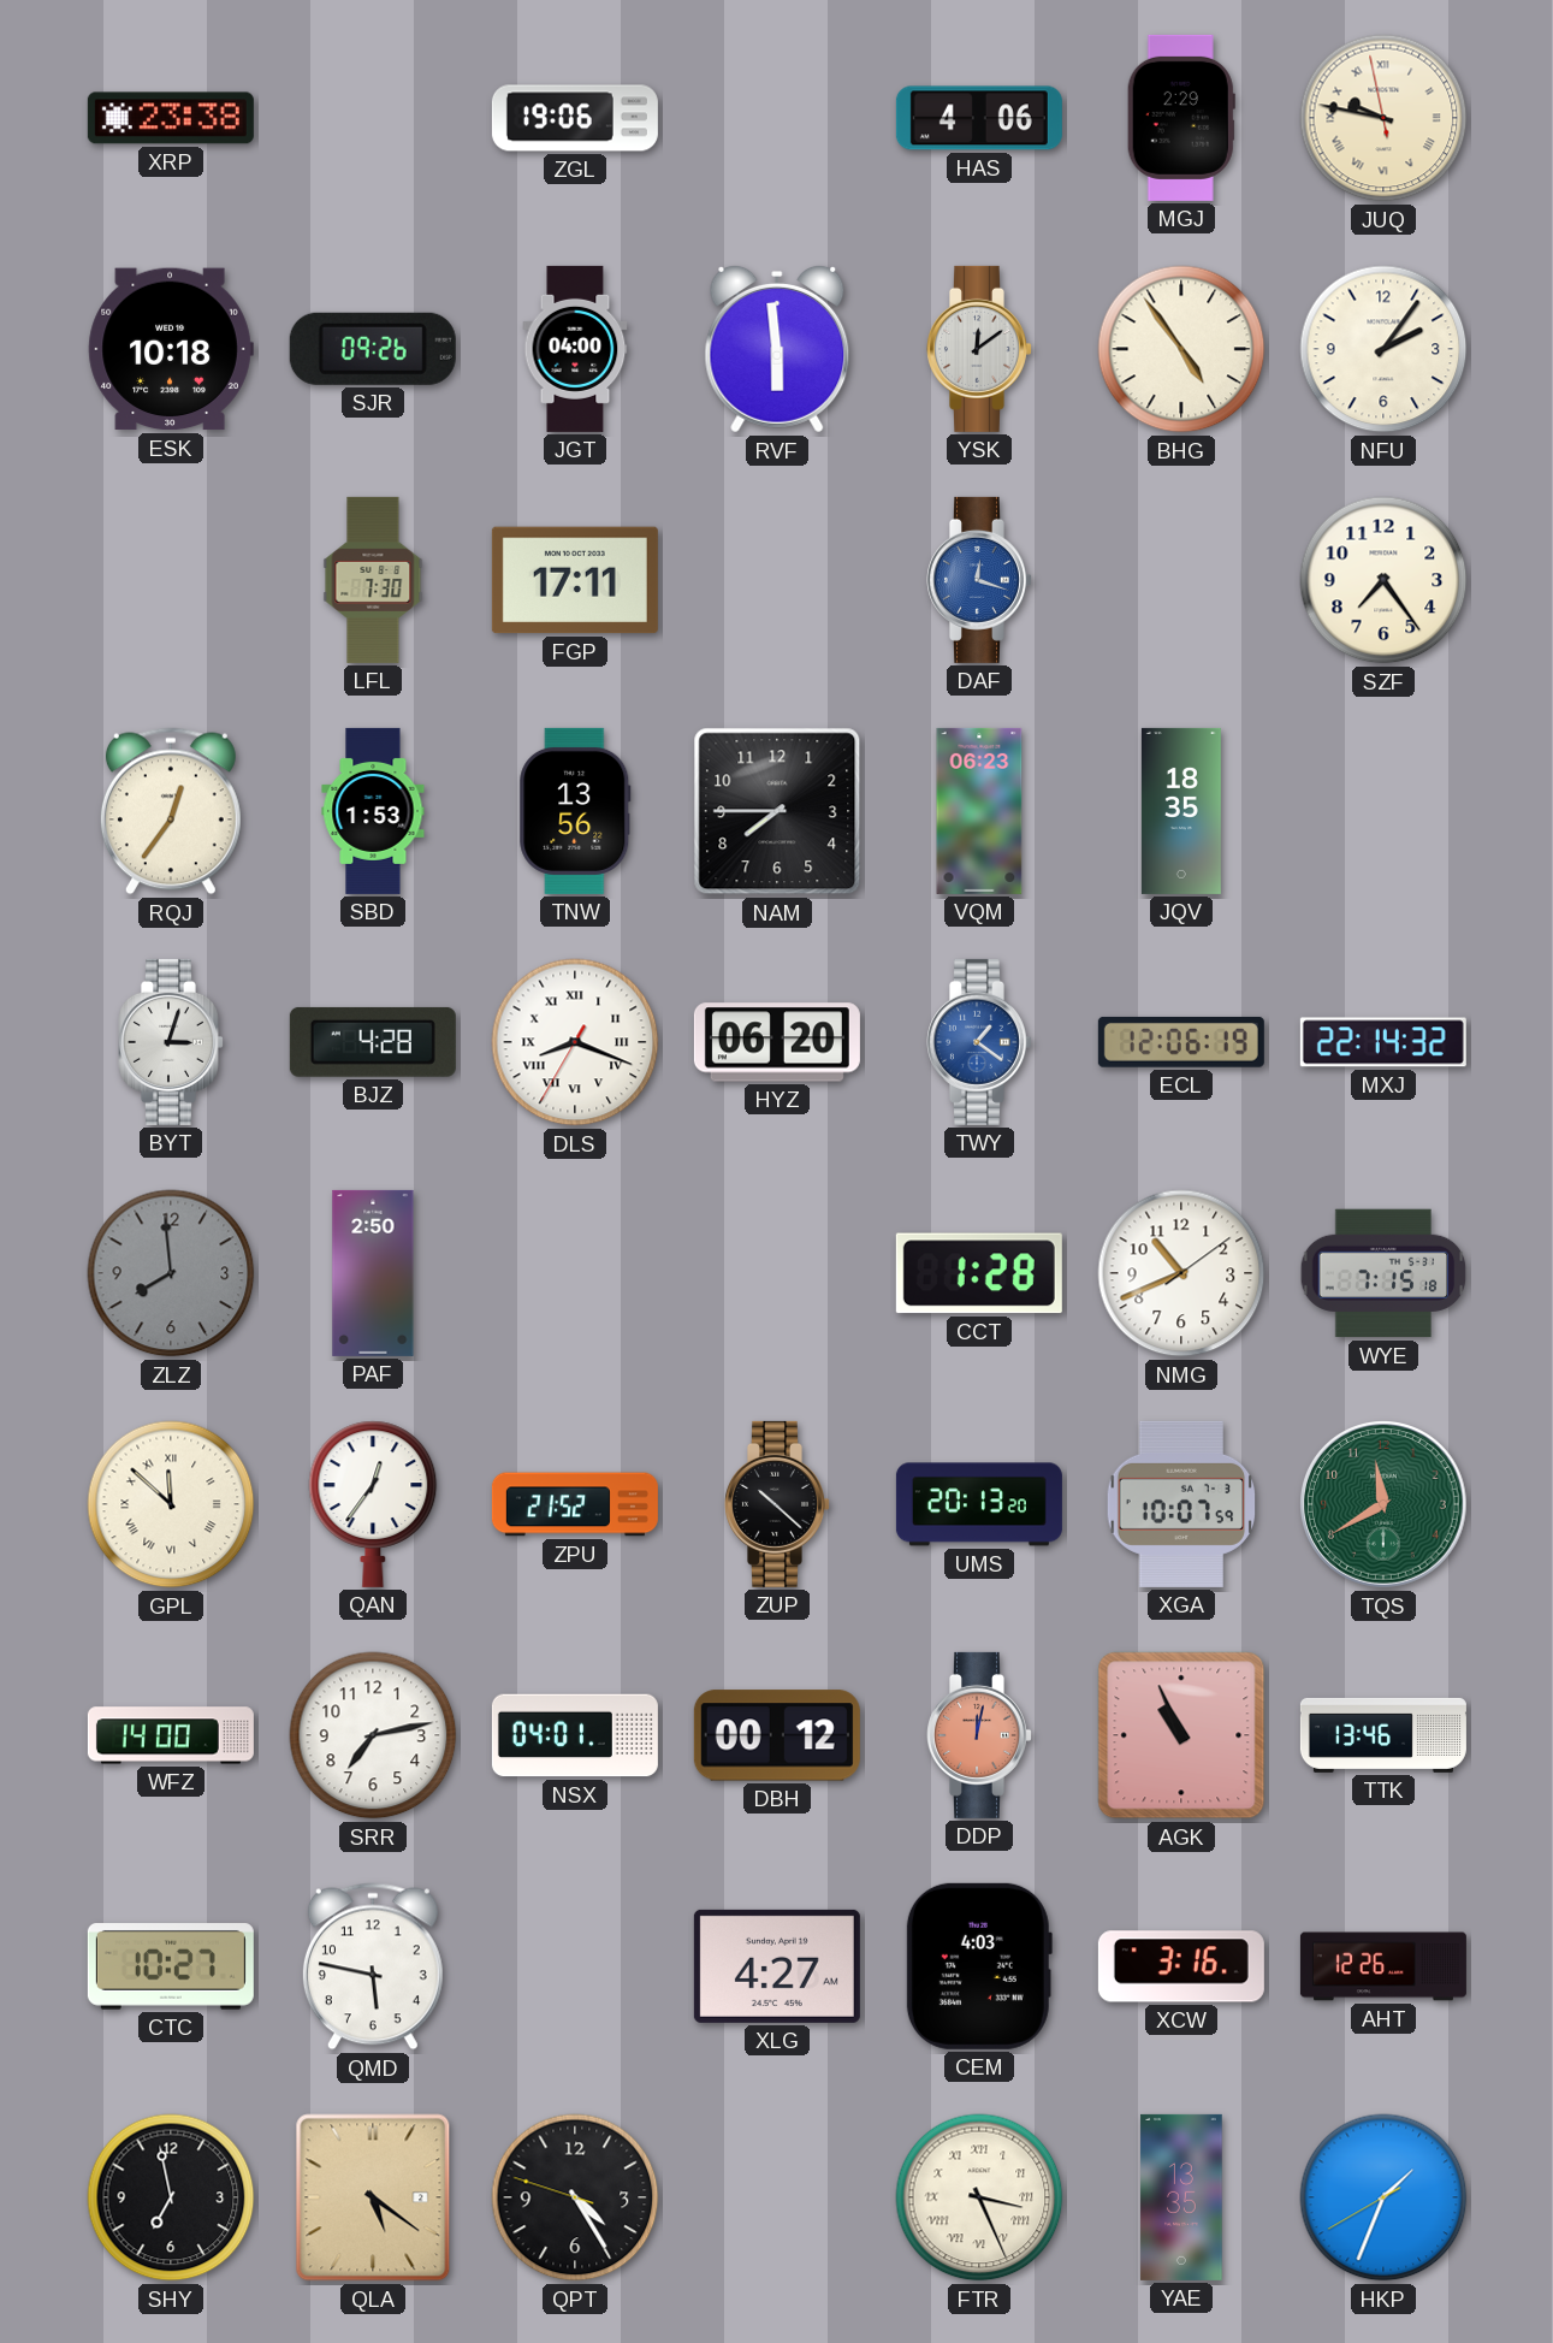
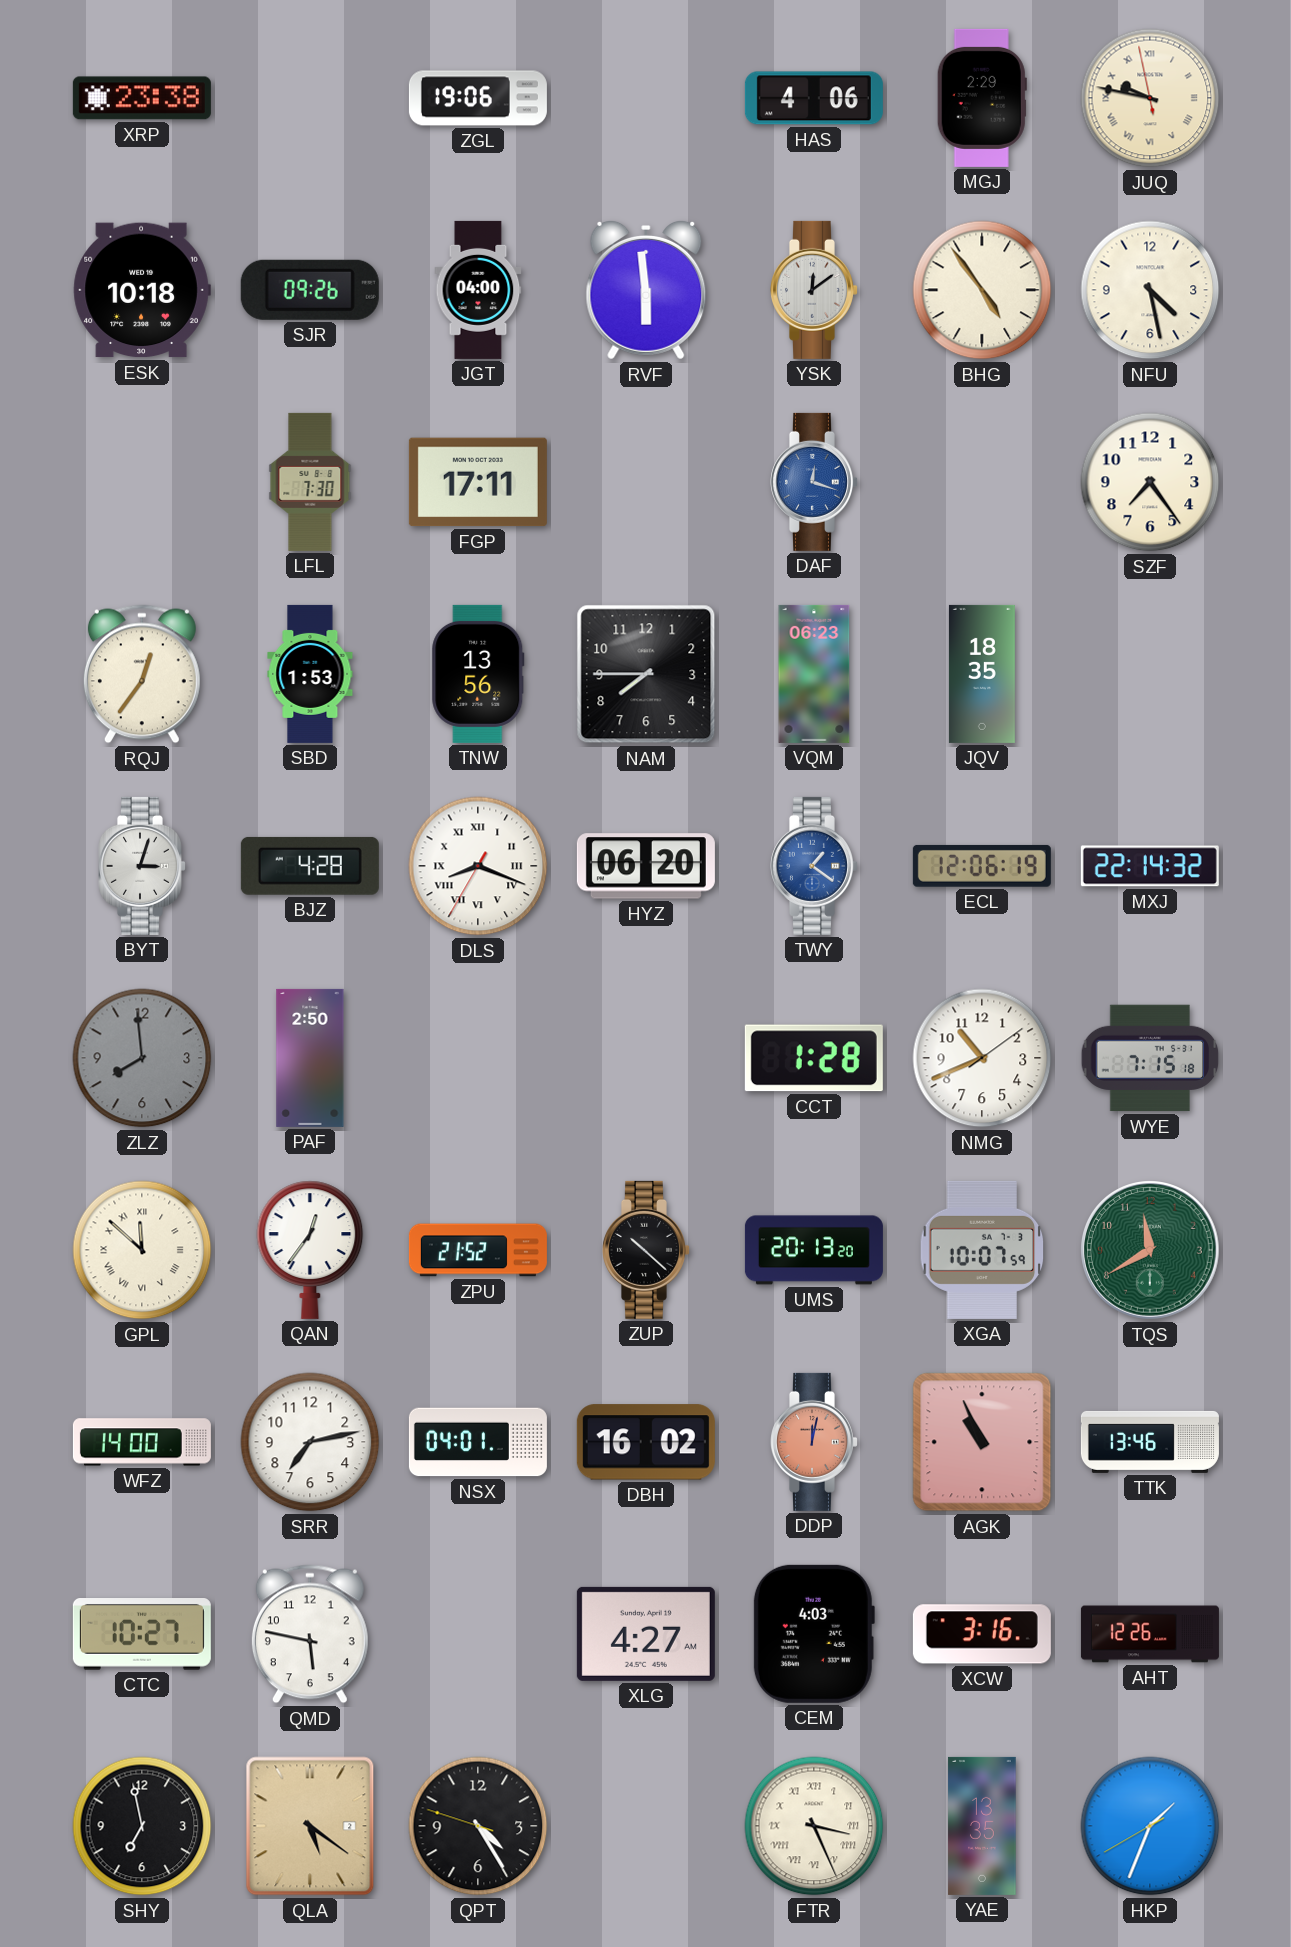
NFU: 2:06 -> 4:28
DBH: 00:12 -> 16:02
